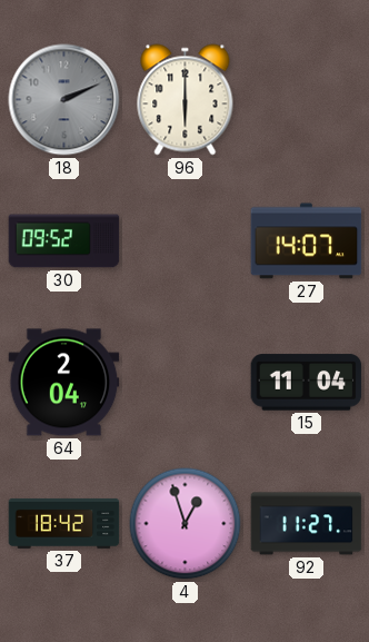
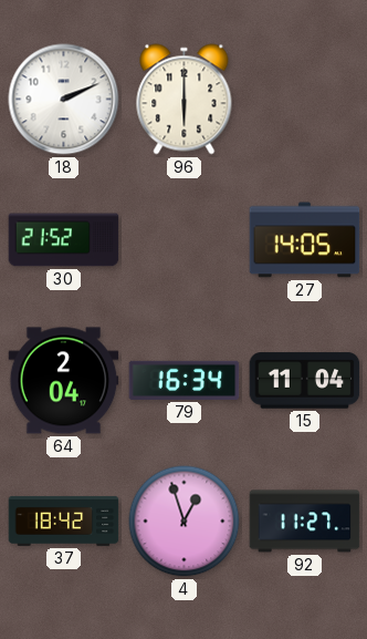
18 dial: grey -> white
30: 09:52 -> 21:52
27: 14:07 -> 14:05
79: none -> 16:34
